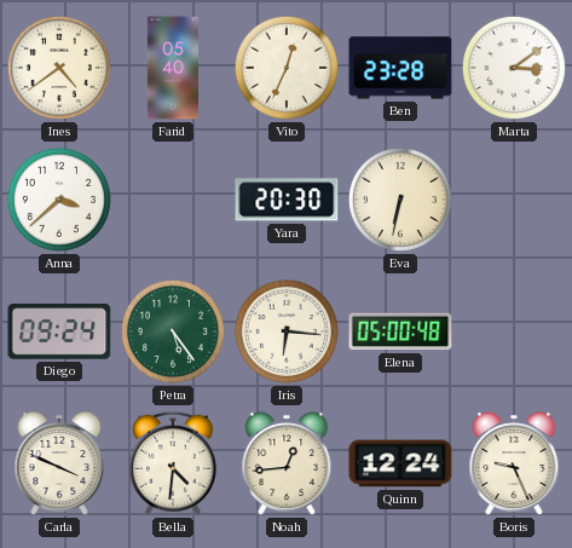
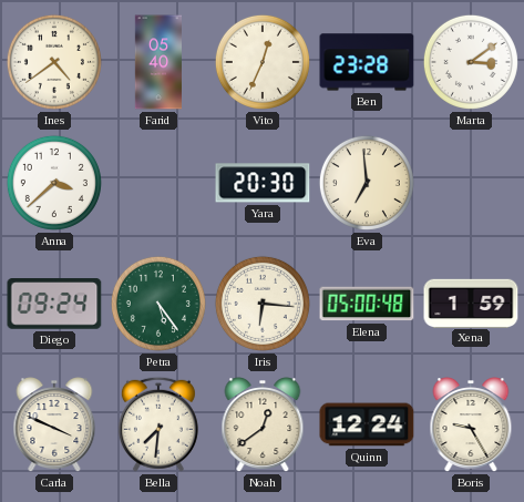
Eva: 6:32 -> 6:59
Xena: none -> 1:59
Bella: 4:31 -> 7:31
Noah: 12:44 -> 12:39
Boris: 9:26 -> 9:25
